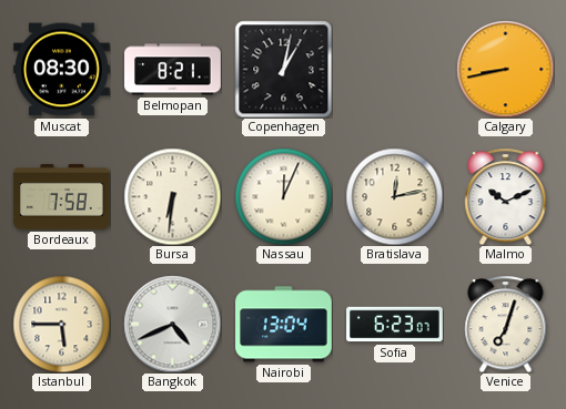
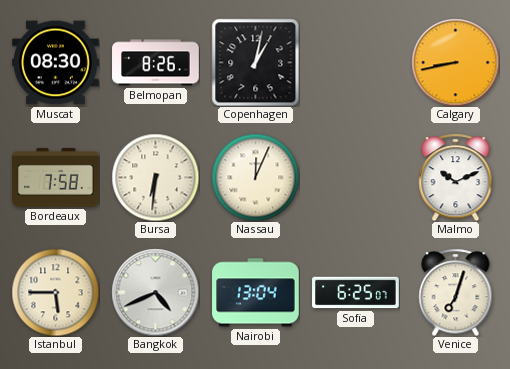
Belmopan: 8:21 -> 8:26
Bratislava: 12:13 -> none
Sofia: 6:23 -> 6:25
